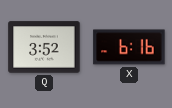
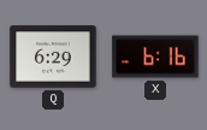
Q: 3:52 -> 6:29
